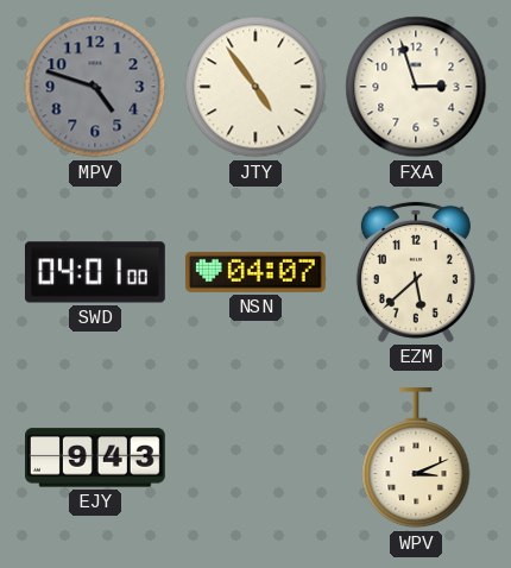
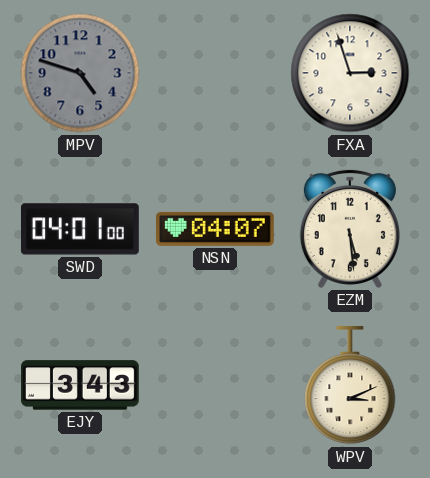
JTY: 4:54 -> none
EZM: 5:38 -> 5:29
EJY: 9:43 -> 3:43
